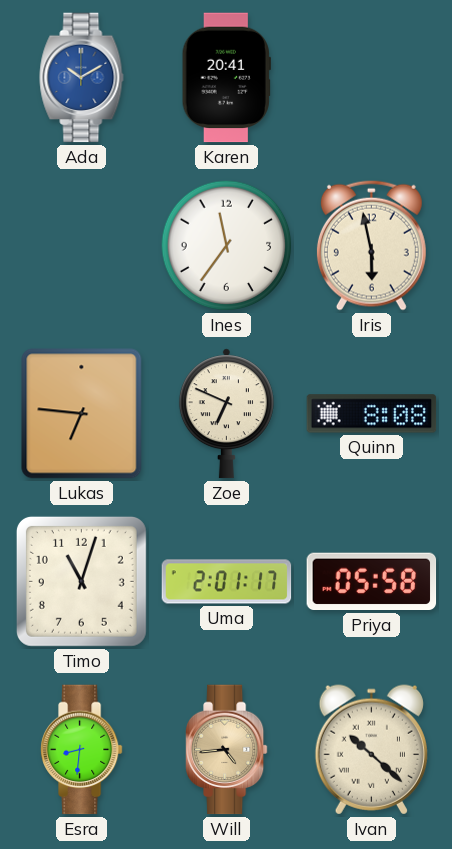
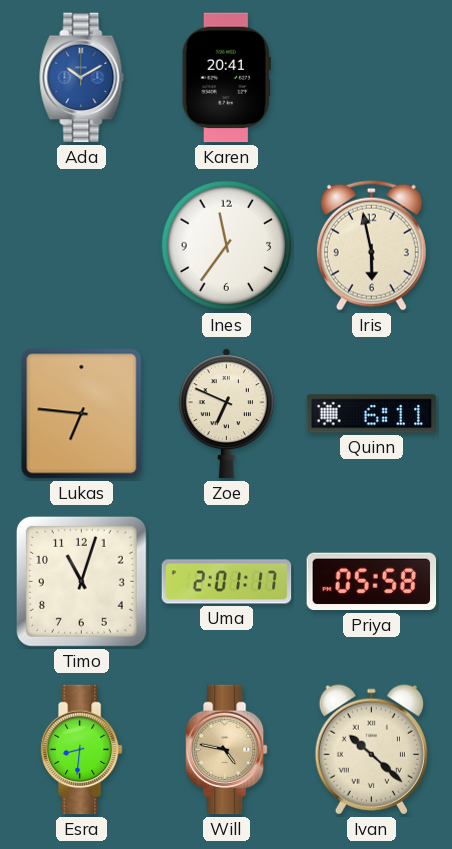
Quinn: 8:08 -> 6:11
Will: 4:44 -> 4:47
